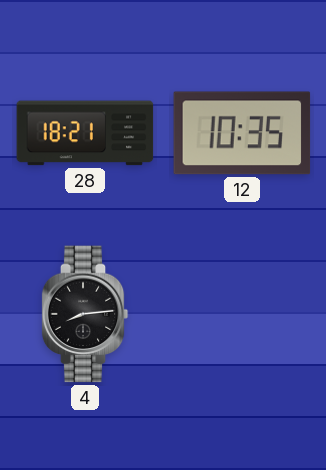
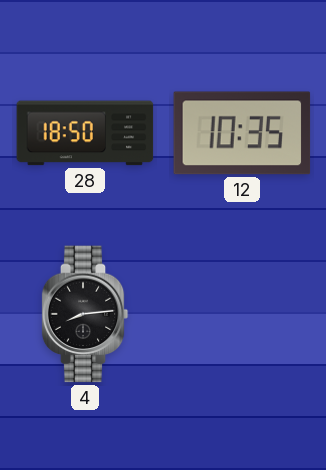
28: 18:21 -> 18:50
